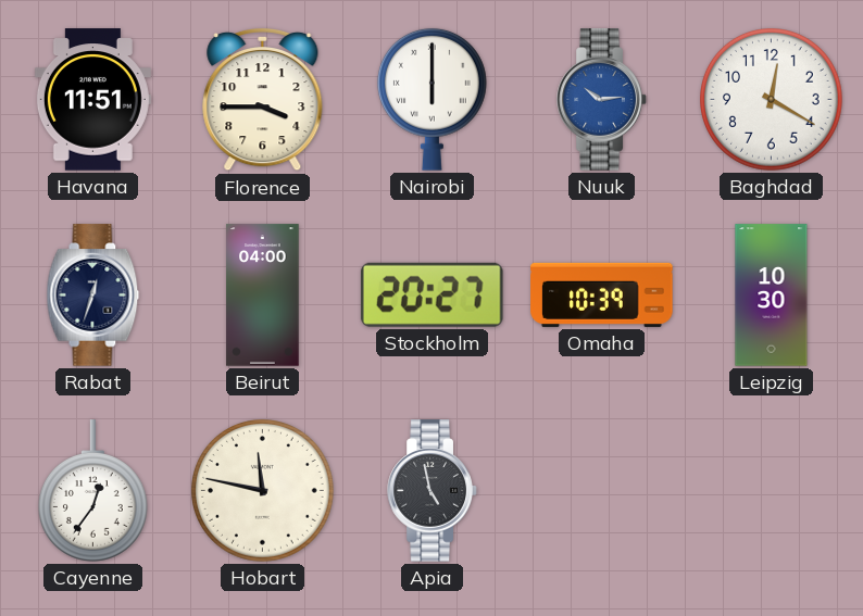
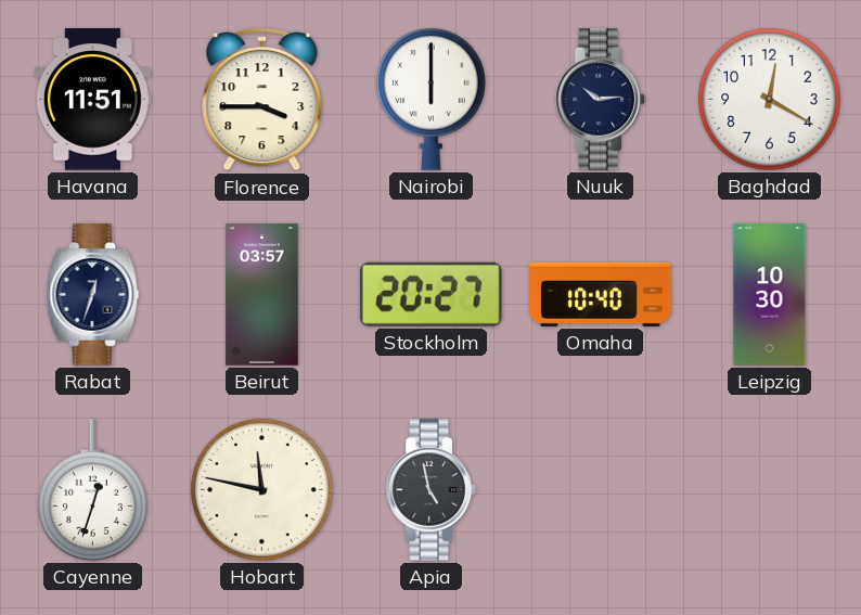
Nuuk dial: blue -> navy
Beirut: 04:00 -> 03:57
Omaha: 10:39 -> 10:40
Cayenne: 12:36 -> 12:33
